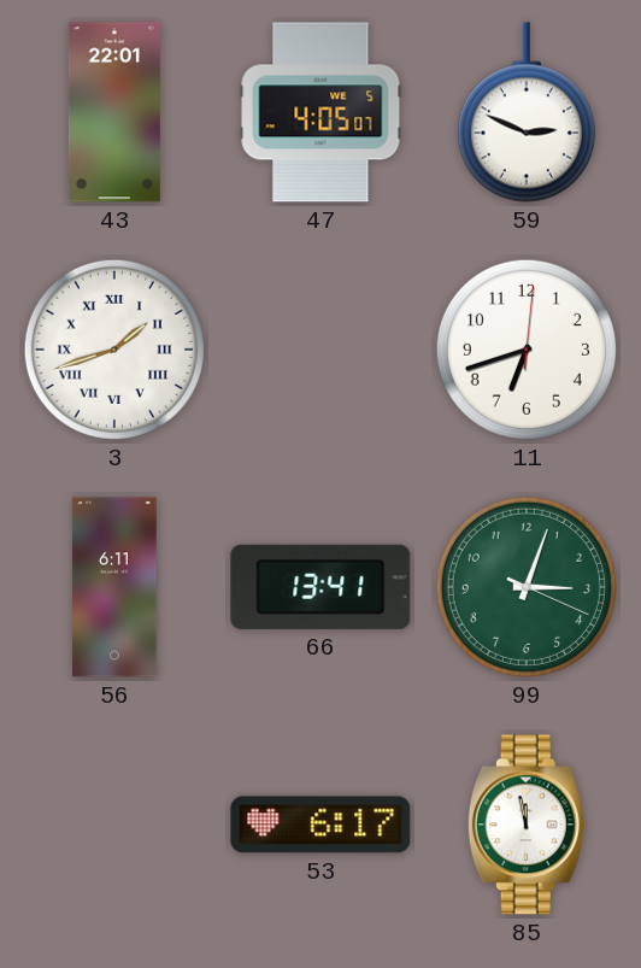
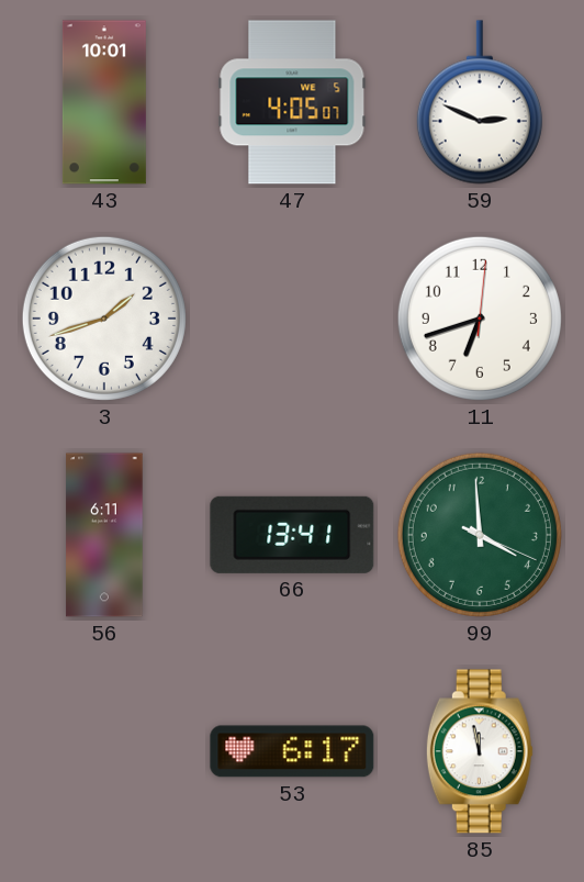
43: 22:01 -> 10:01
3 numerals: Roman -> Arabic
99: 3:03 -> 3:59
